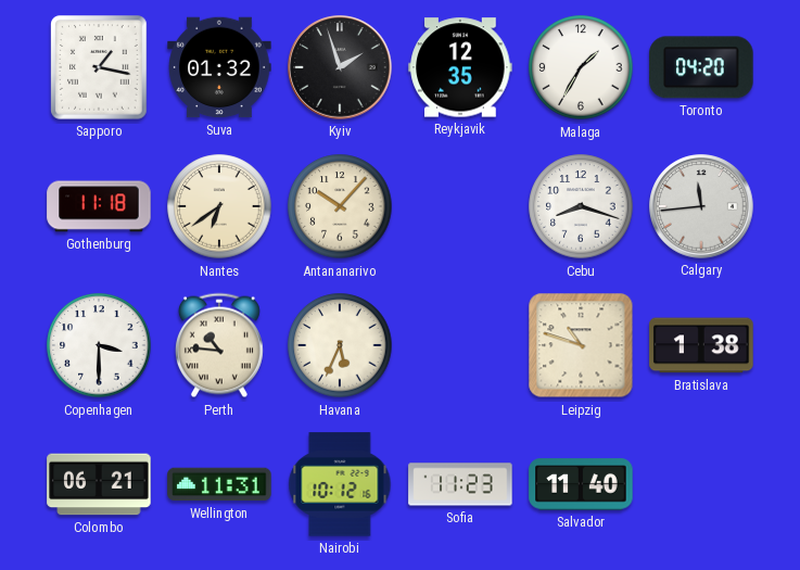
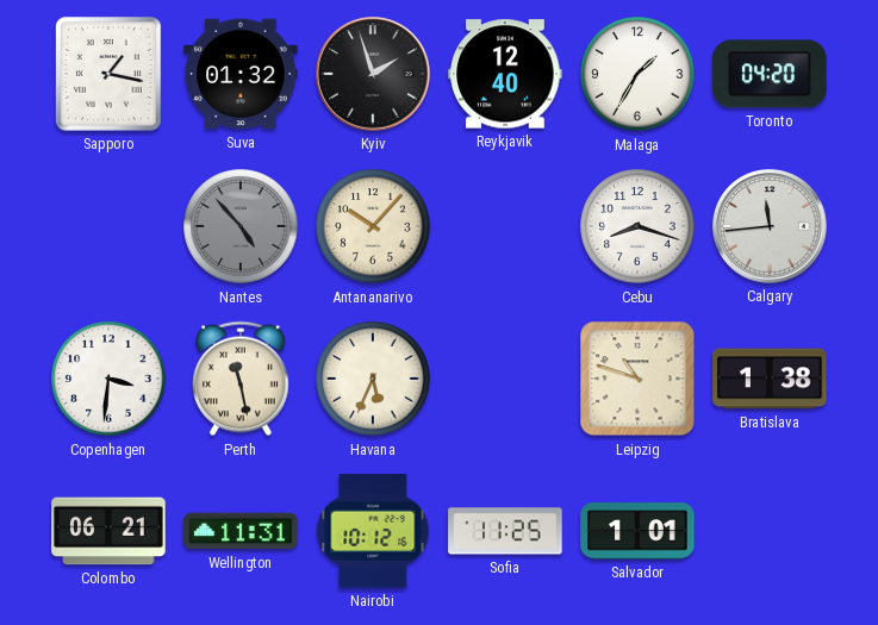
Reykjavik: 12:35 -> 12:40
Gothenburg: 11:18 -> none
Nantes: 6:39 -> 4:53
Nantes dial: cream -> grey
Copenhagen: 3:30 -> 3:31
Perth: 10:46 -> 11:28
Sofia: 11:23 -> 11:25
Salvador: 11:40 -> 1:01
